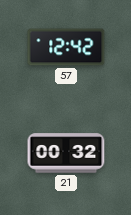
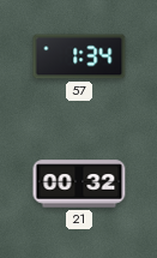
57: 12:42 -> 1:34
